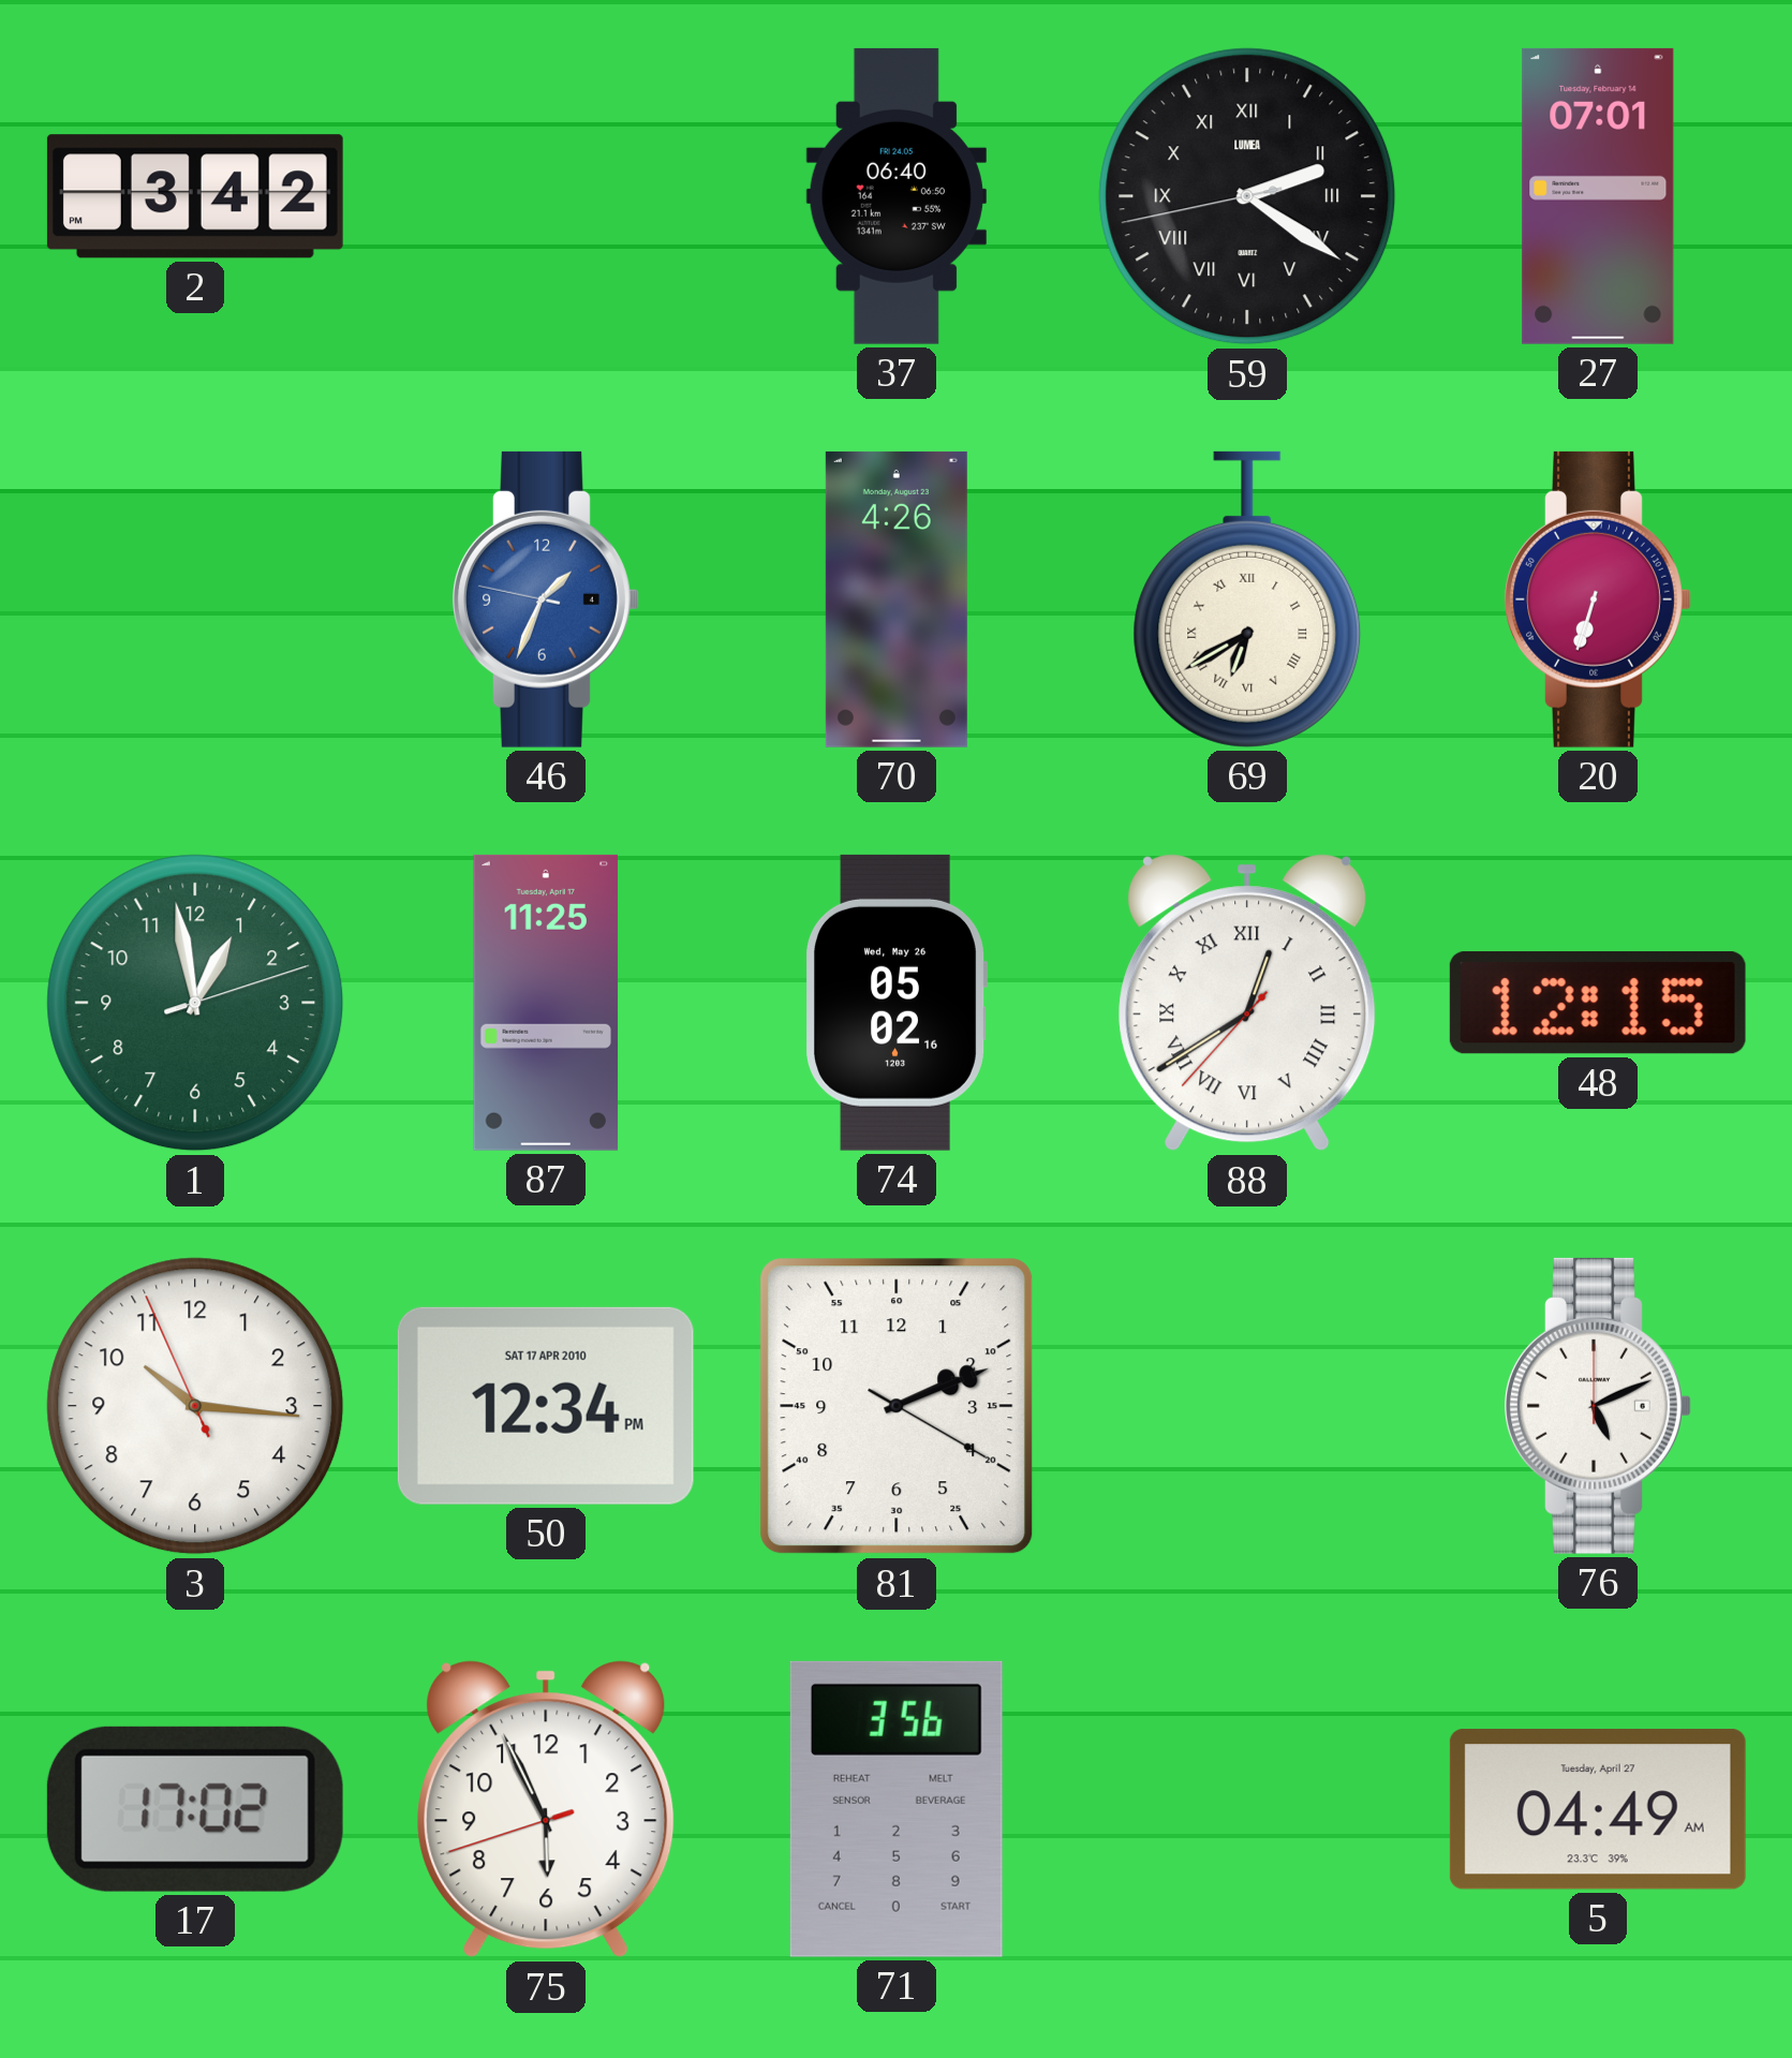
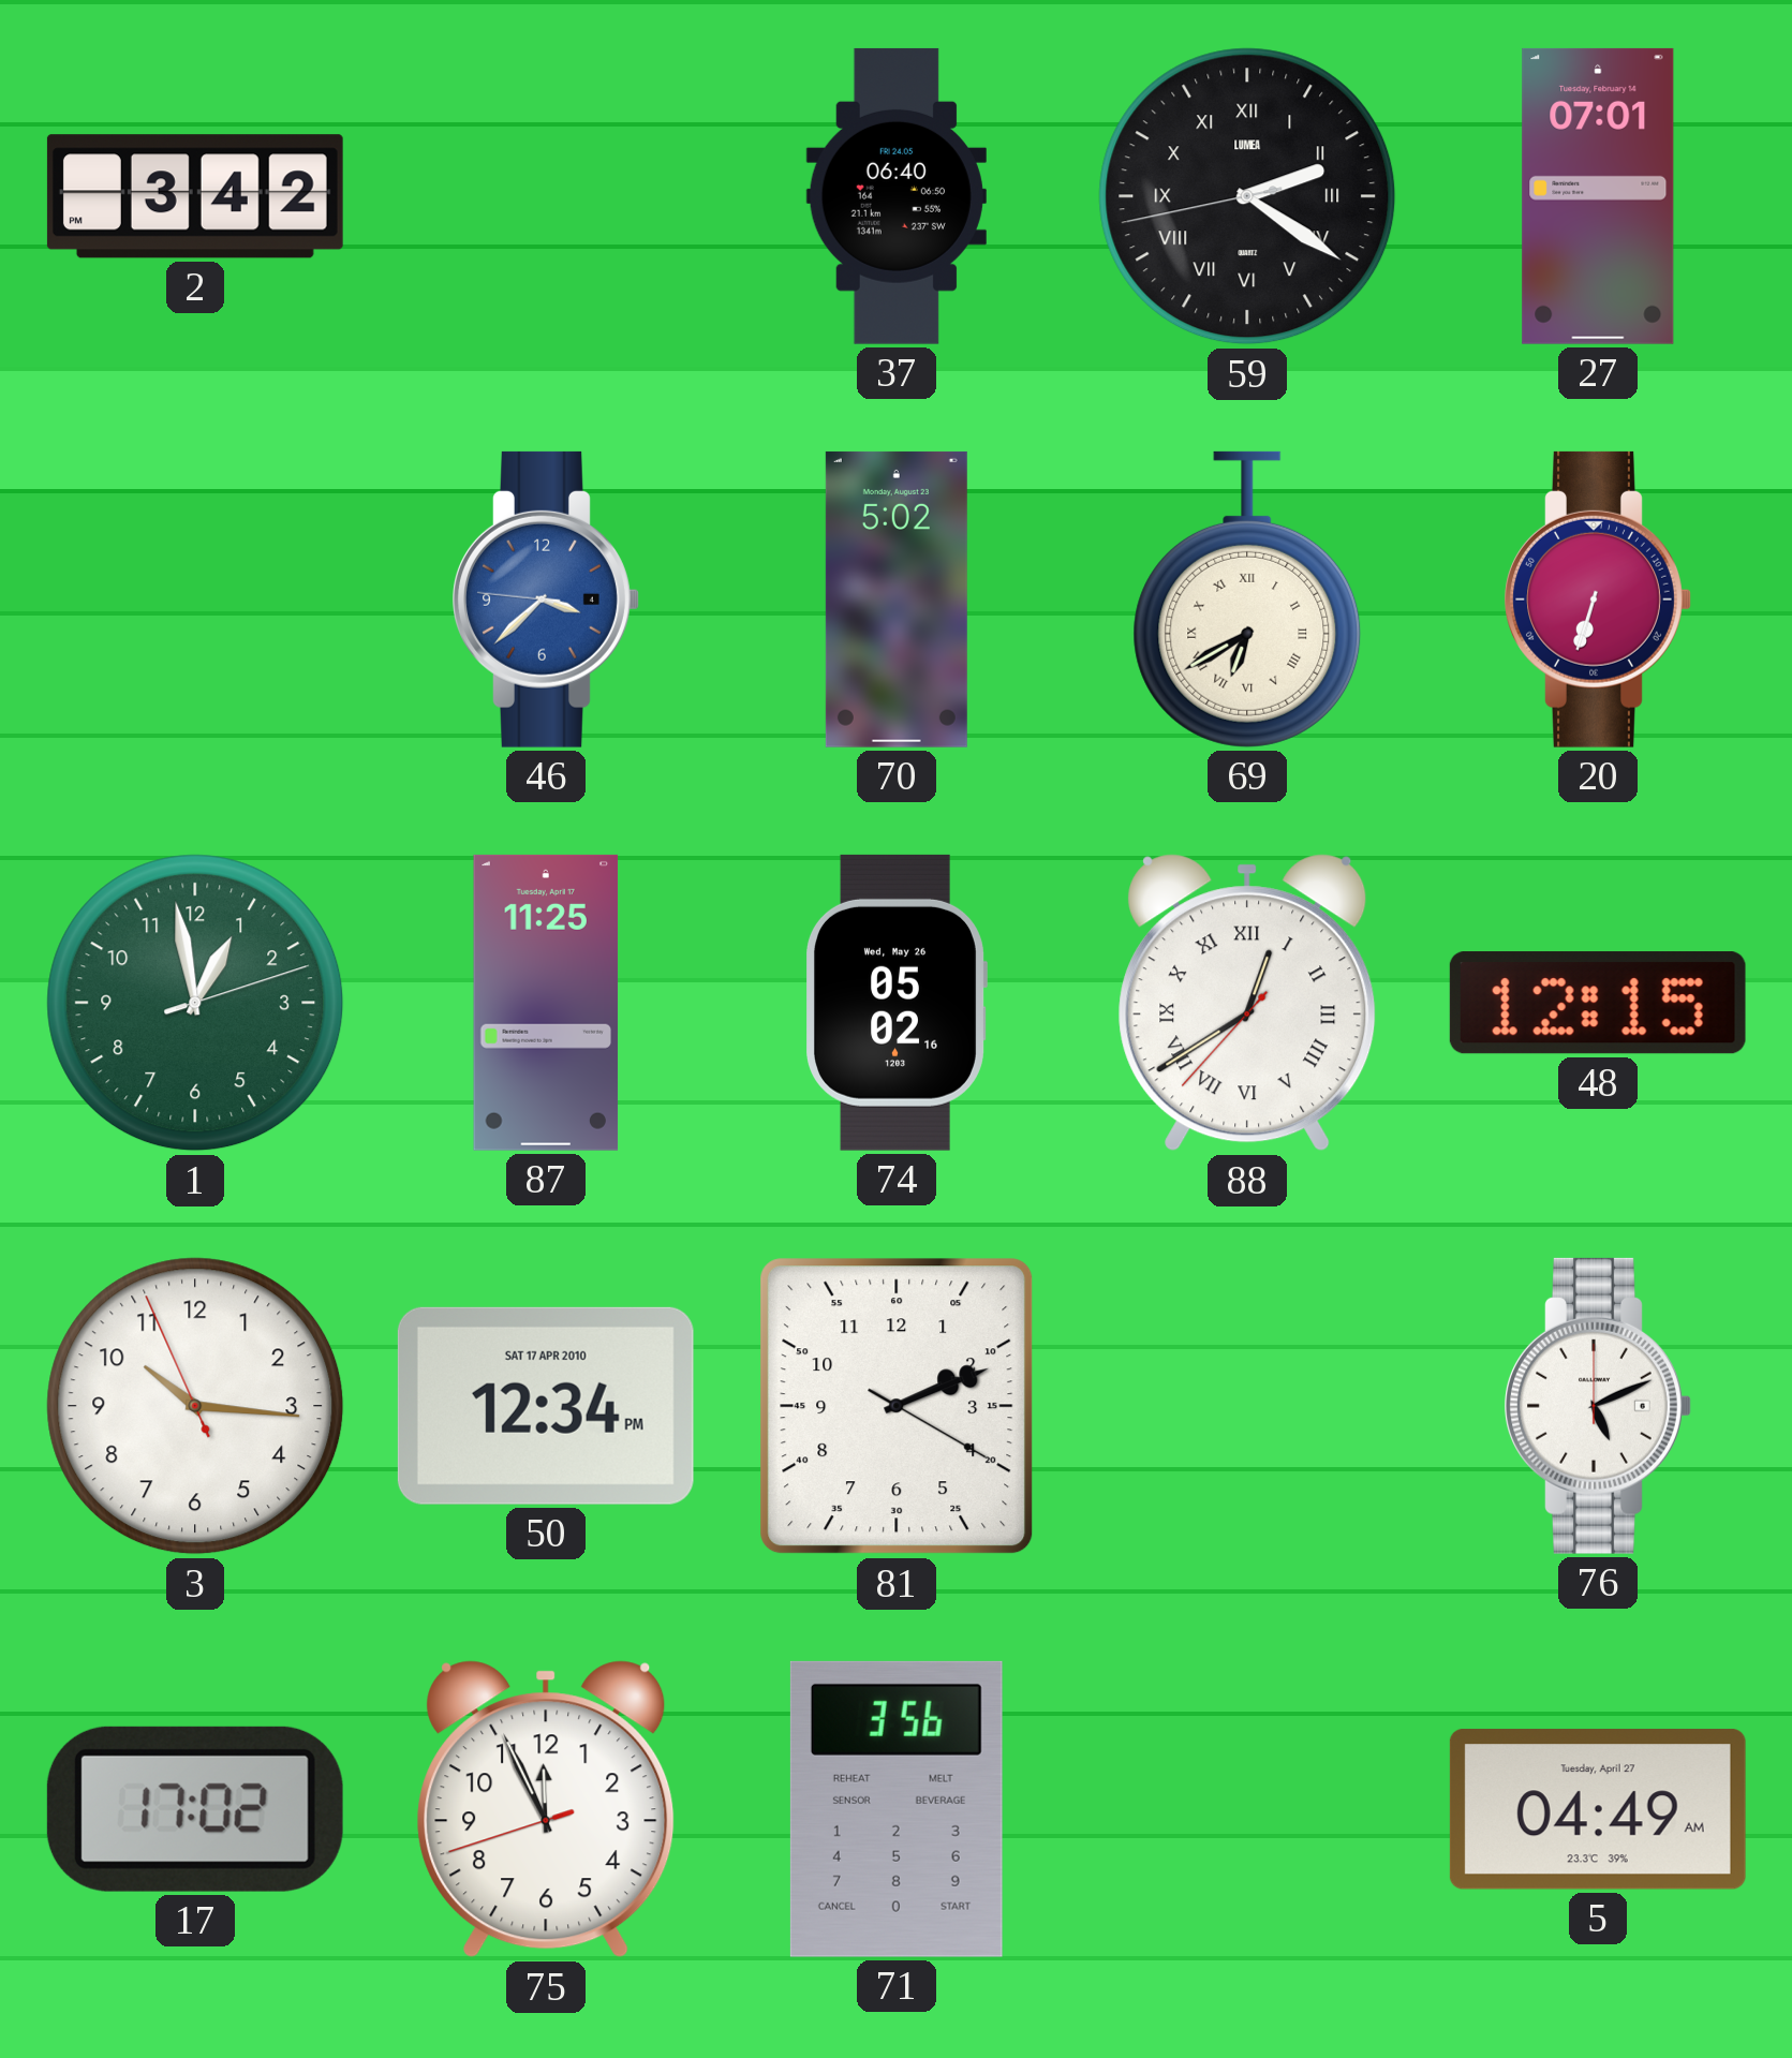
46: 1:33 -> 3:37
70: 4:26 -> 5:02
75: 5:55 -> 11:55
